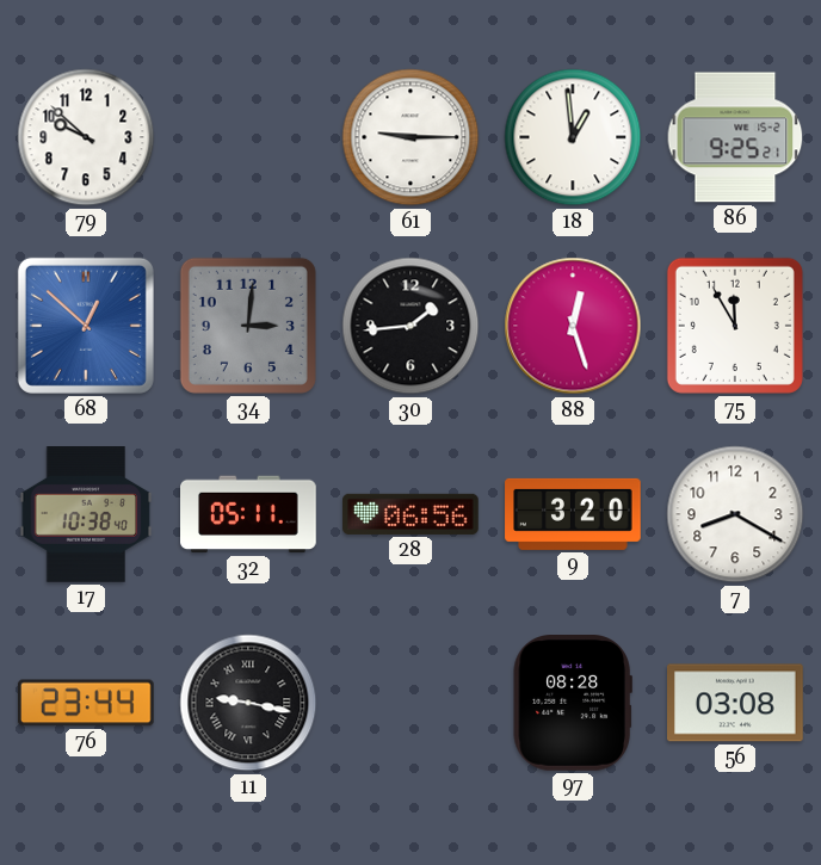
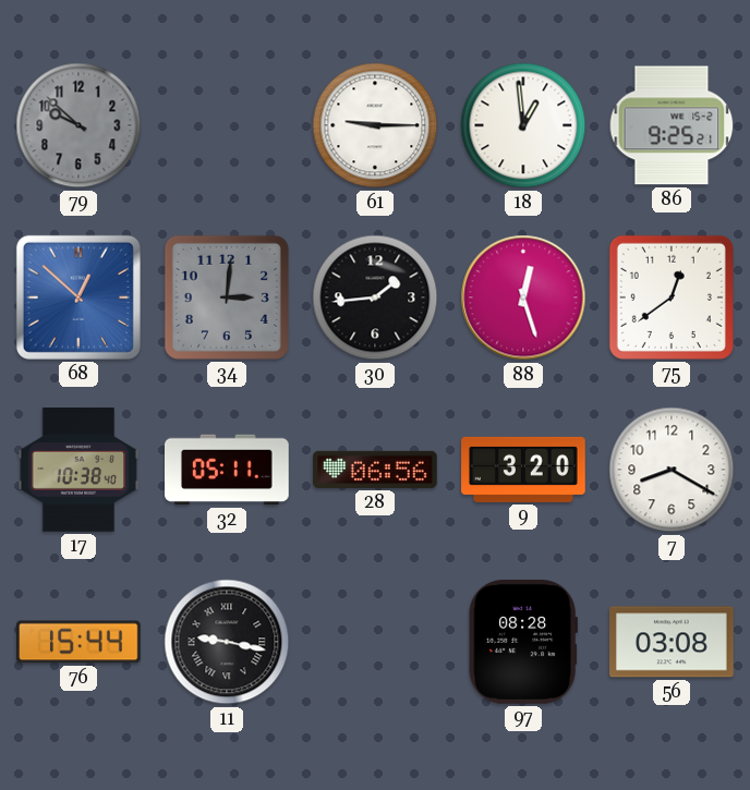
79 dial: white -> grey
75: 11:55 -> 12:39
76: 23:44 -> 15:44
